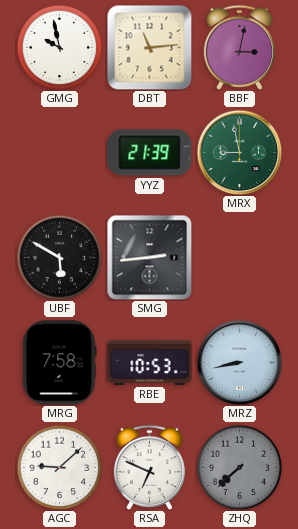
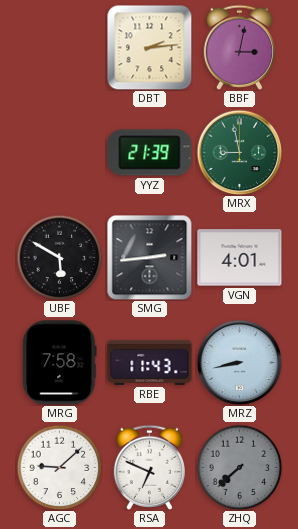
GMG: 9:58 -> none
DBT: 11:14 -> 2:14
VGN: none -> 4:01
RBE: 10:53 -> 11:43
